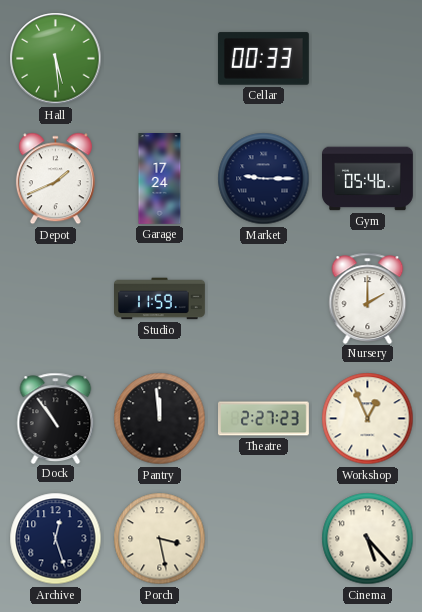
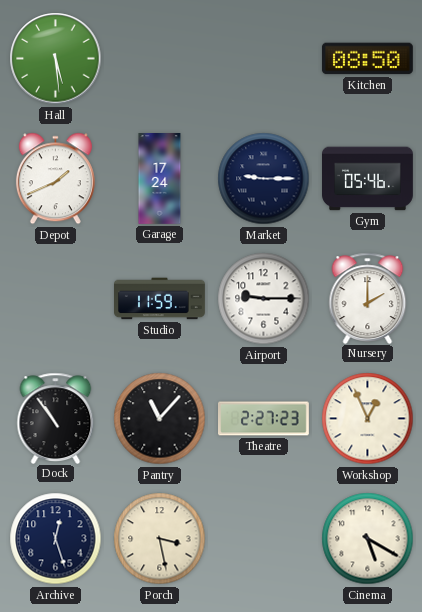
Cellar: 00:33 -> none
Kitchen: none -> 08:50
Airport: none -> 9:15
Pantry: 11:59 -> 11:07
Cinema: 5:23 -> 5:20
